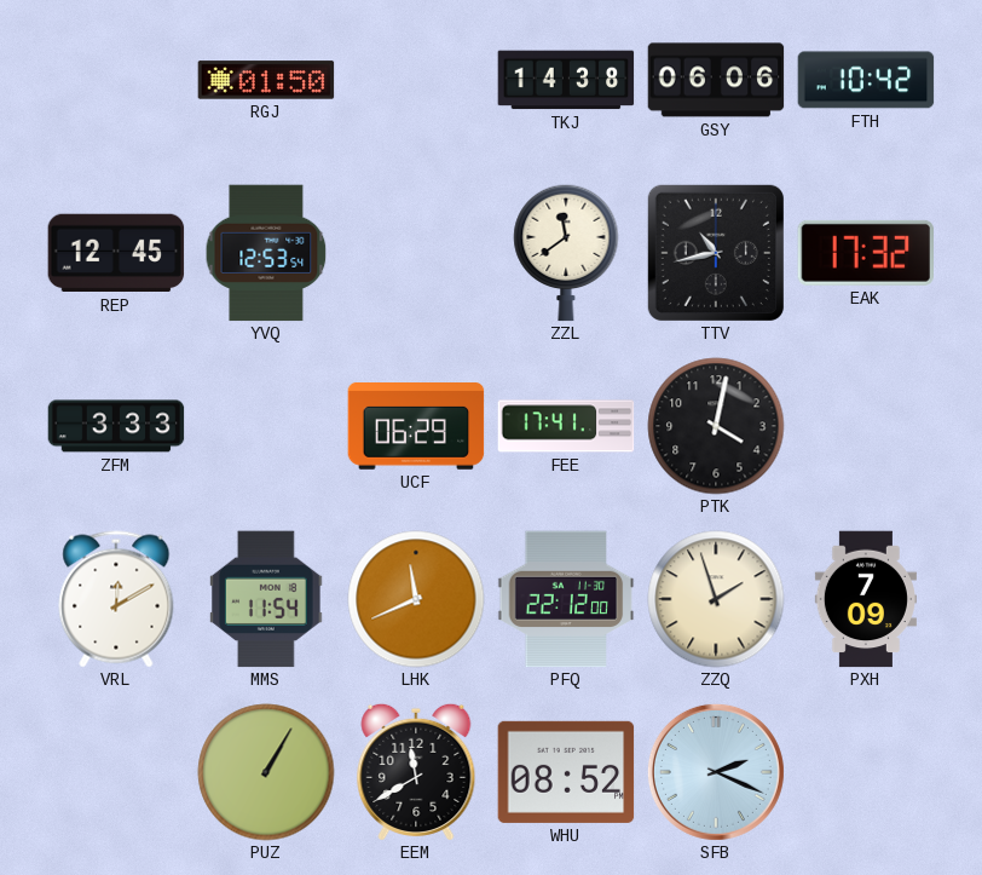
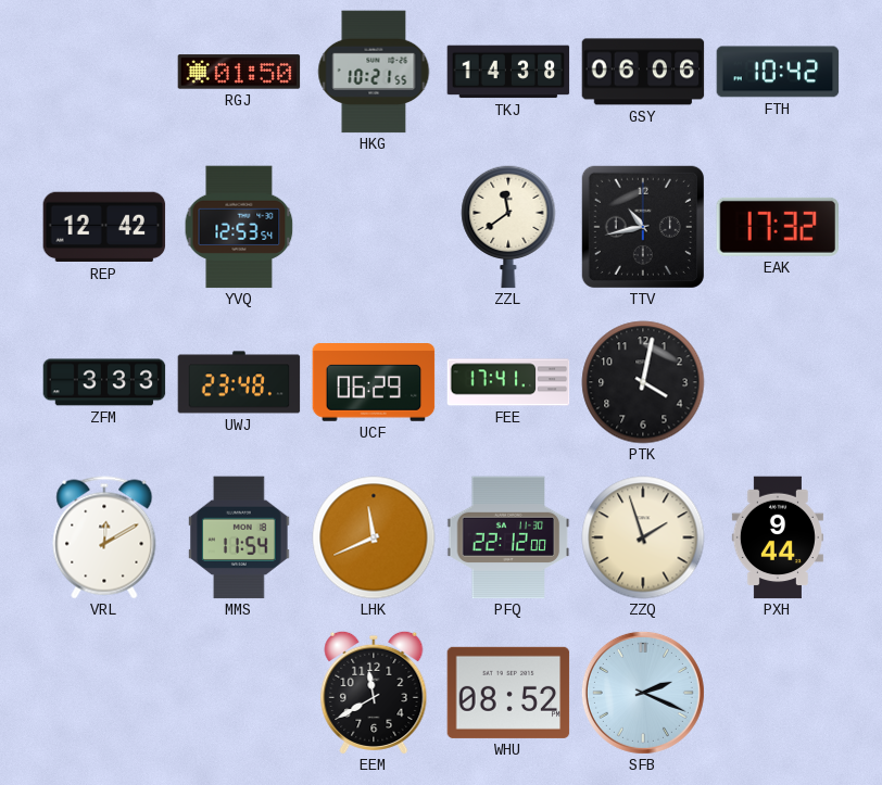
HKG: none -> 10:21
REP: 12:45 -> 12:42
UWJ: none -> 23:48
PXH: 7:09 -> 9:44
PUZ: 1:05 -> none
